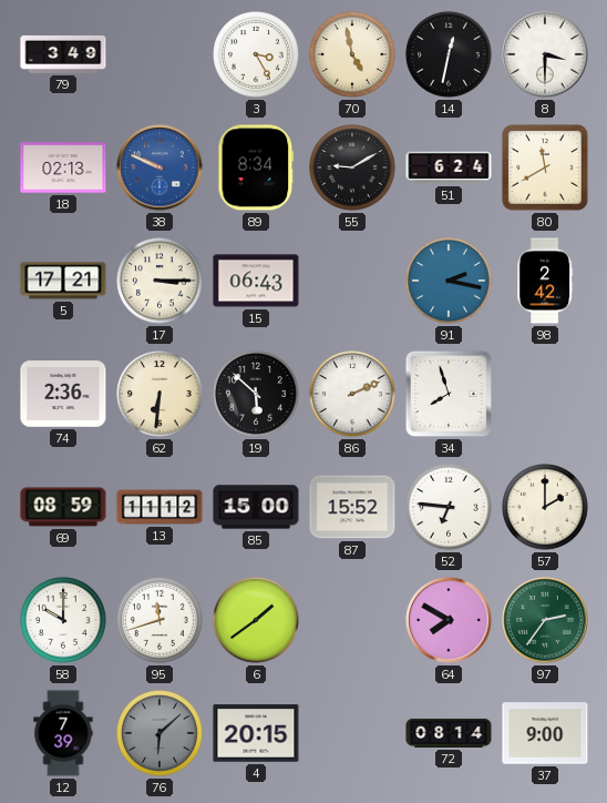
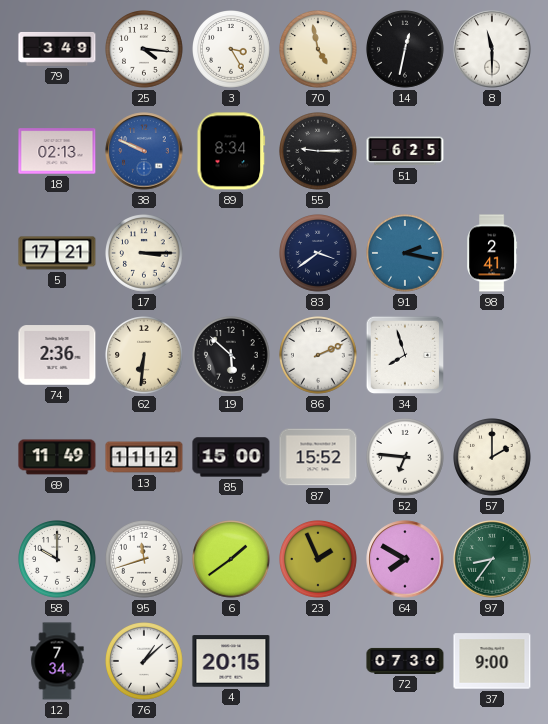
25: none -> 4:16
8: 3:30 -> 11:30
55: 9:10 -> 9:15
51: 6:24 -> 6:25
80: 11:40 -> none
15: 06:43 -> none
83: none -> 3:39
98: 2:42 -> 2:41
69: 08:59 -> 11:49
23: none -> 1:56
97: 2:36 -> 8:36
12: 7:39 -> 7:34
76: 6:08 -> 1:08
76 dial: grey -> white
72: 08:14 -> 07:30
